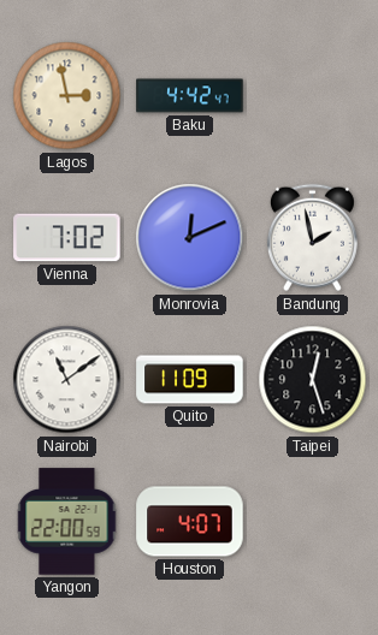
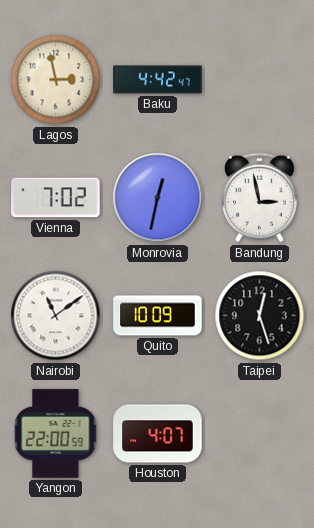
Monrovia: 12:11 -> 12:32
Bandung: 1:58 -> 2:58
Quito: 11:09 -> 10:09
